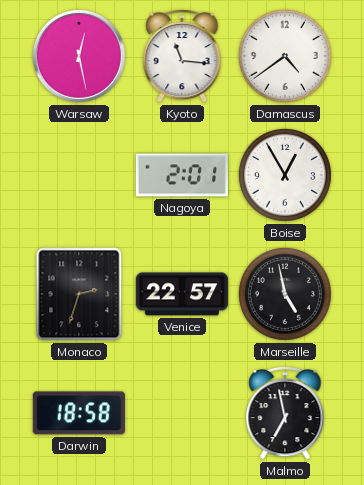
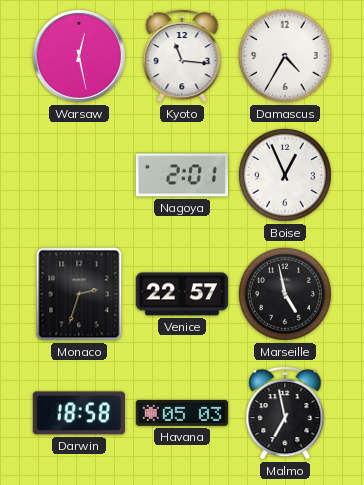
Damascus: 4:39 -> 4:35
Boise: 12:55 -> 12:56
Havana: none -> 05:03
